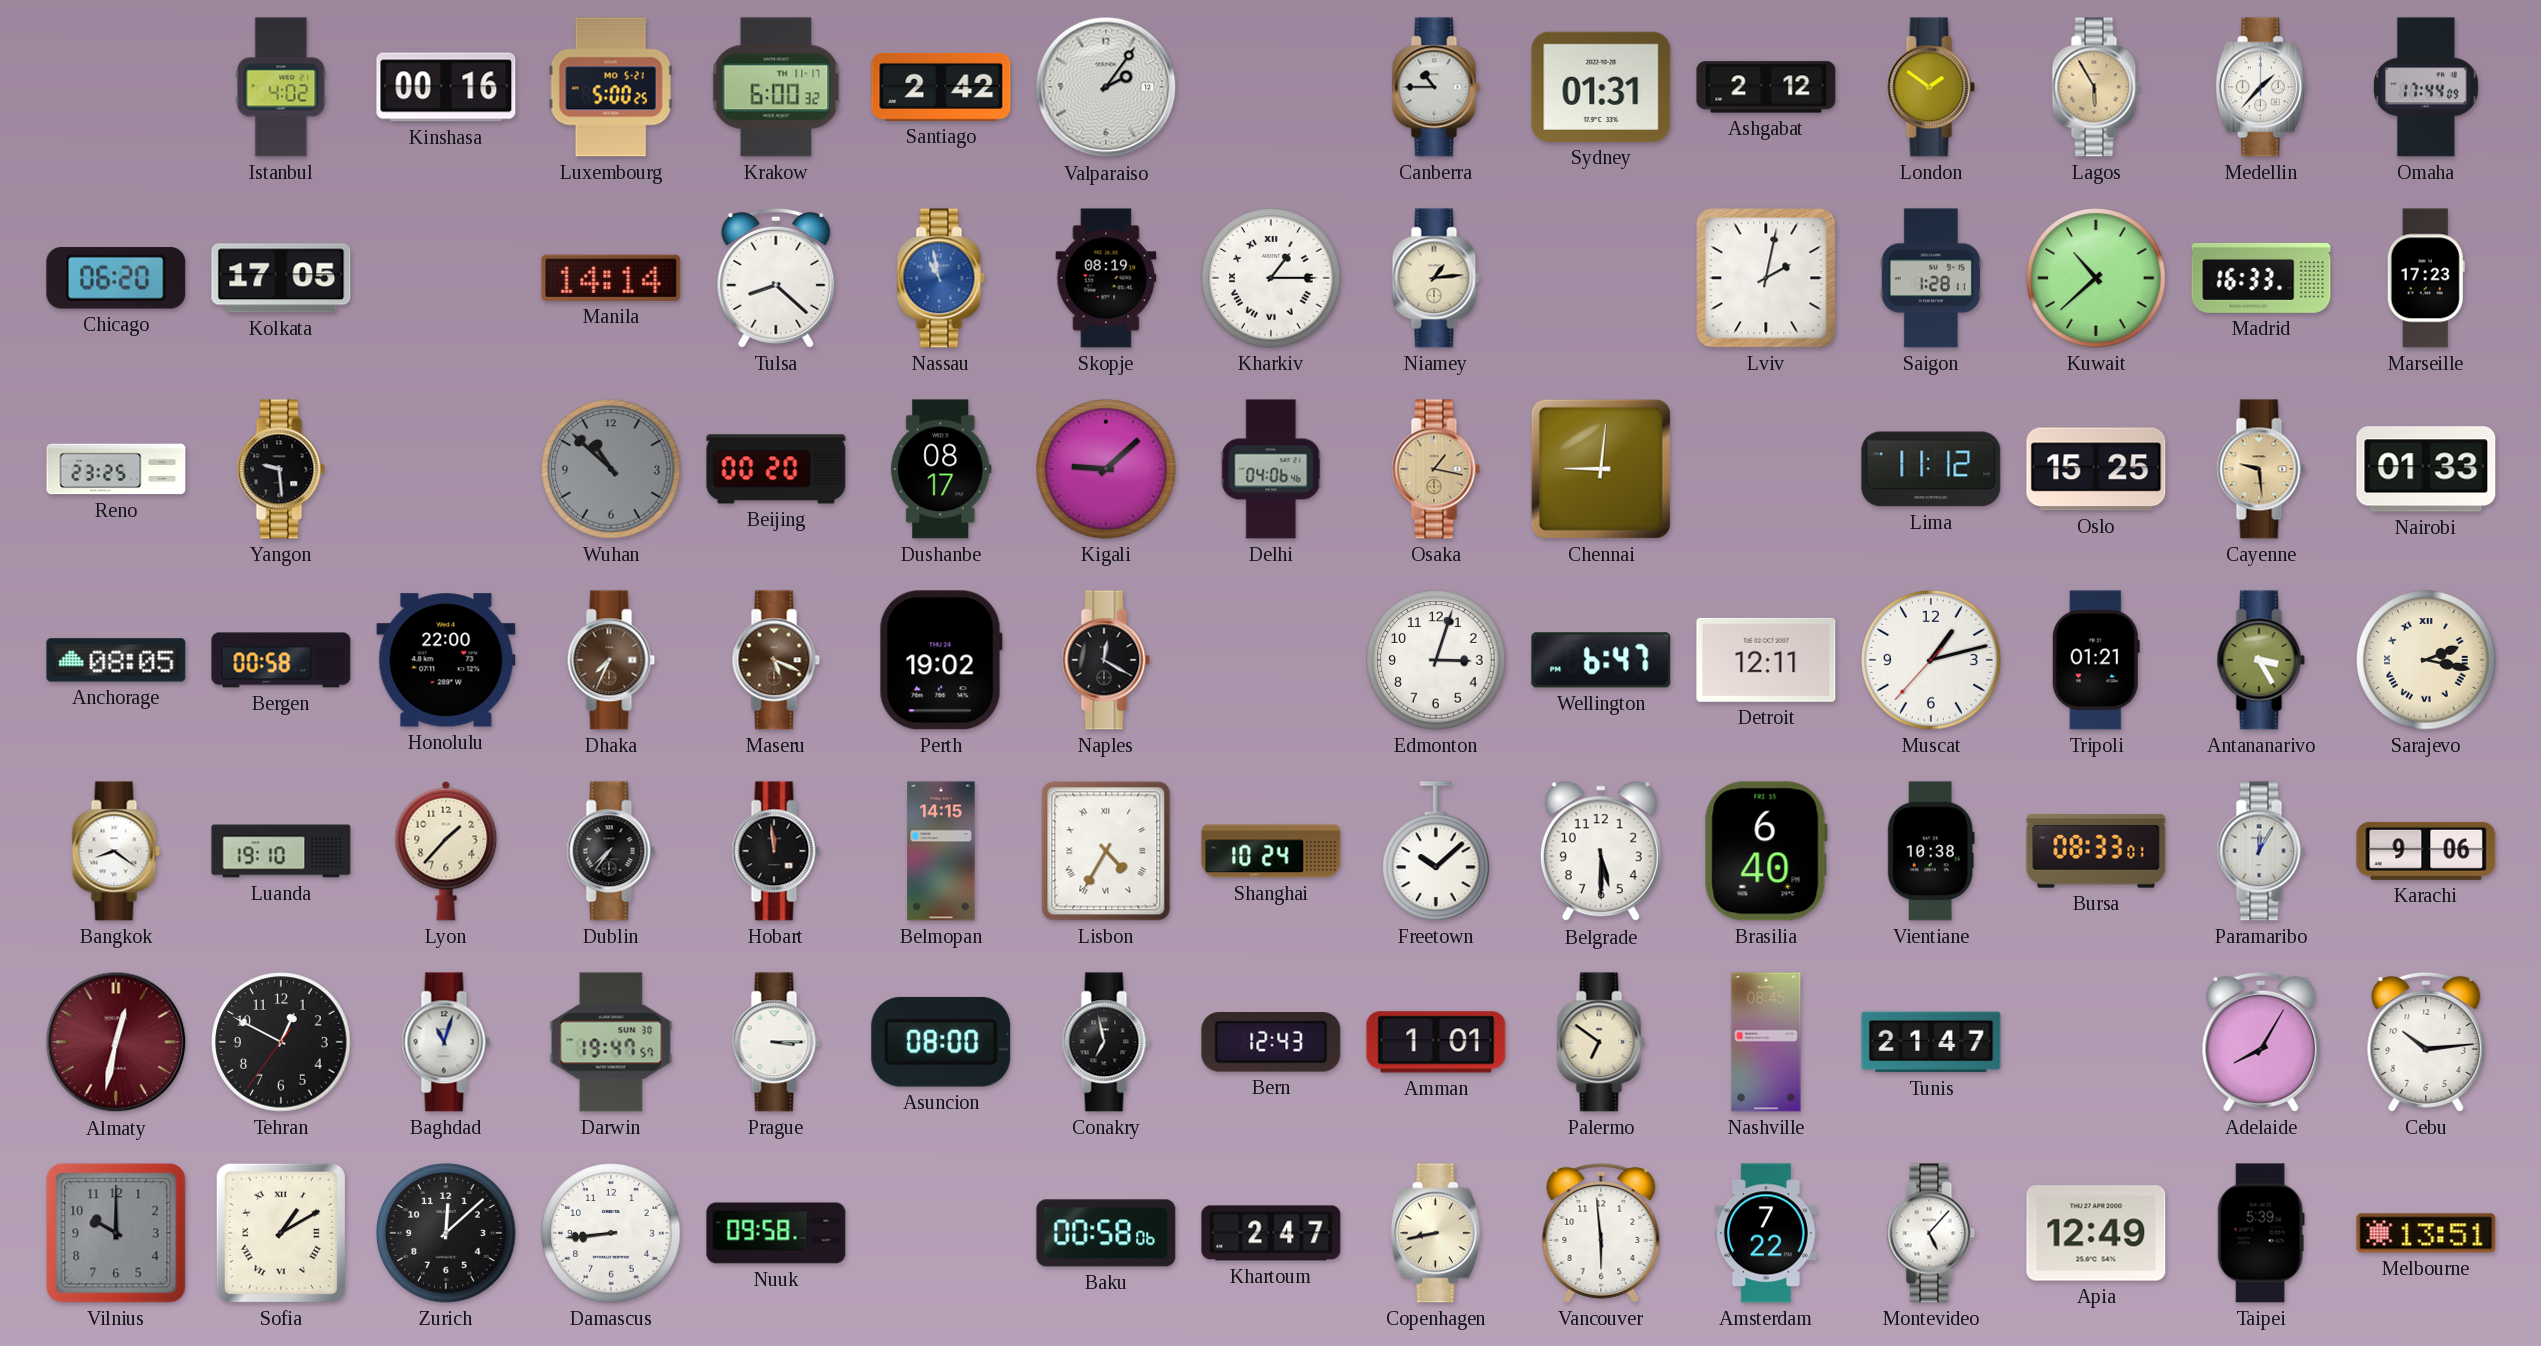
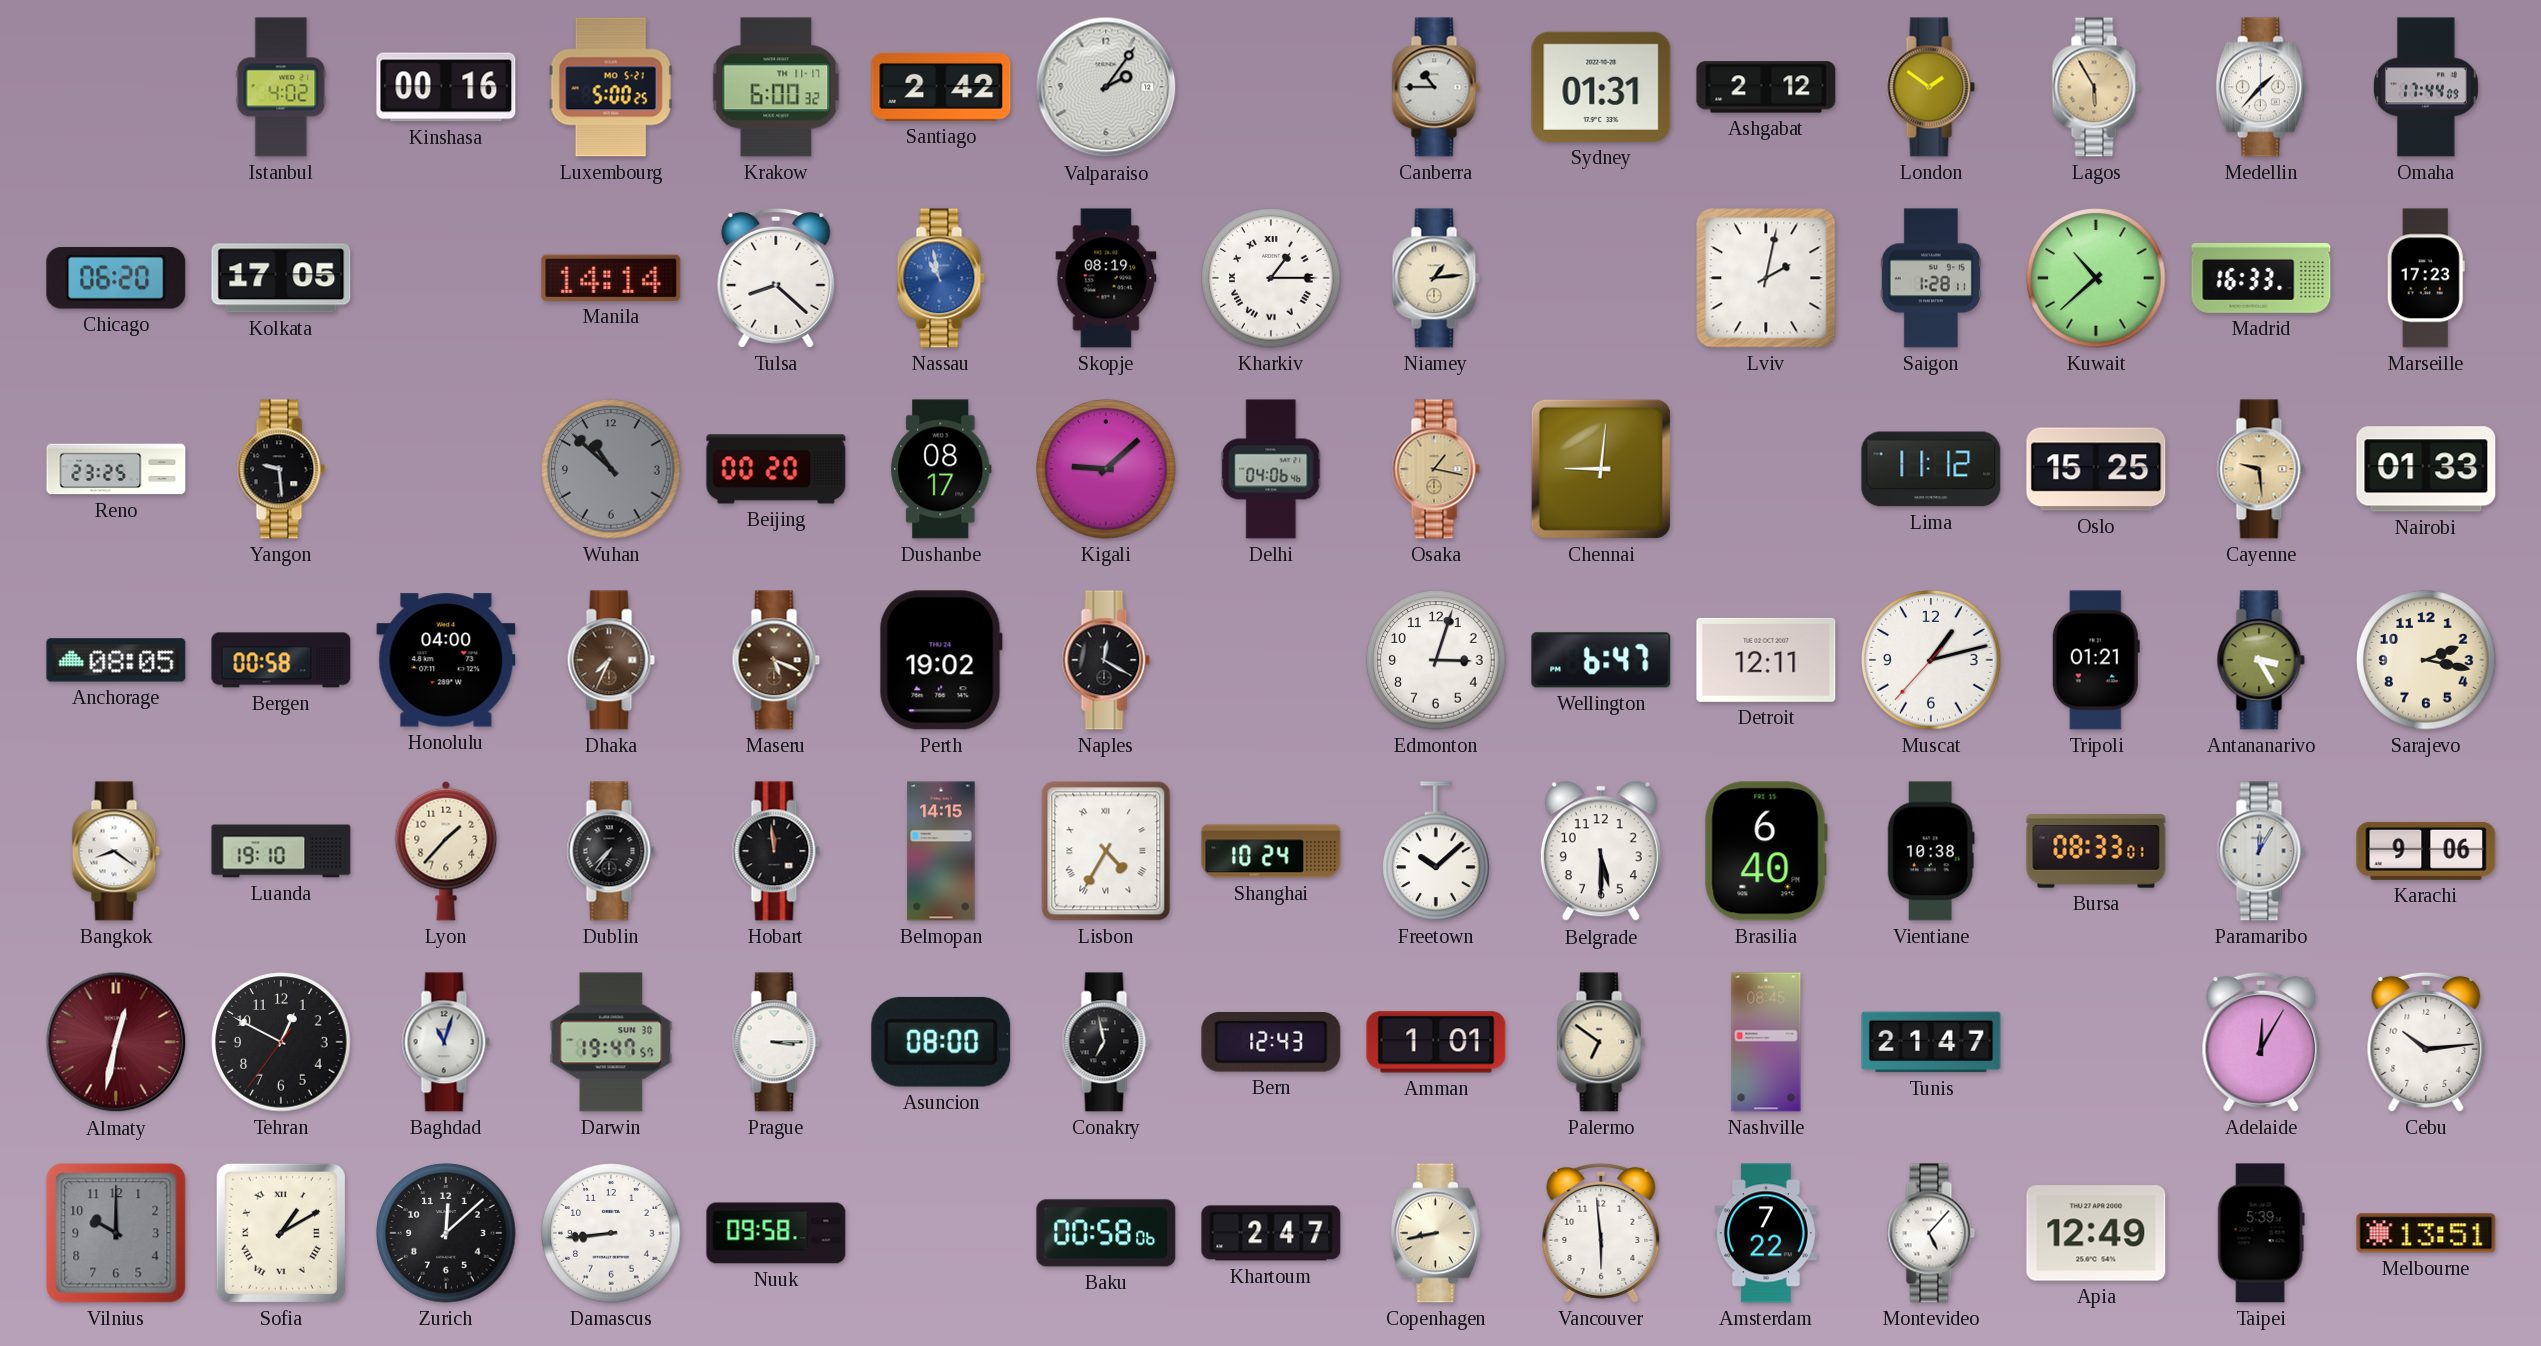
Honolulu: 22:00 -> 04:00
Sarajevo numerals: Roman -> Arabic
Adelaide: 8:05 -> 12:05
